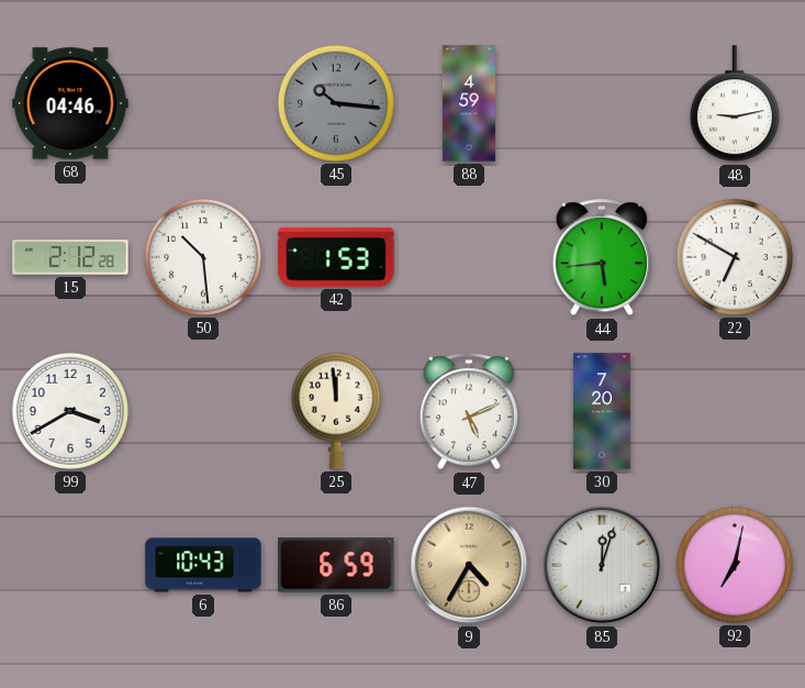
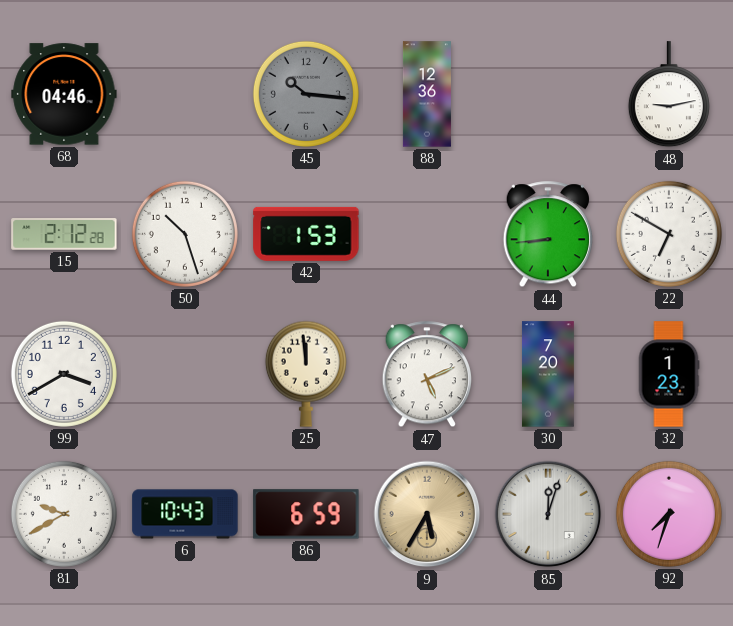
88: 4:59 -> 12:36
50: 10:29 -> 10:27
44: 5:44 -> 8:44
32: none -> 1:23
81: none -> 9:40
9: 4:35 -> 5:35
92: 7:02 -> 7:33
